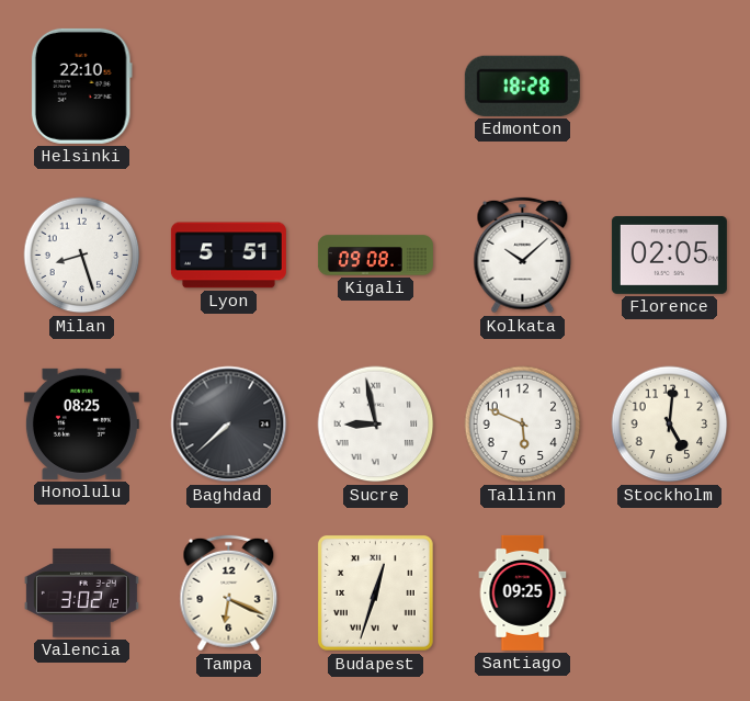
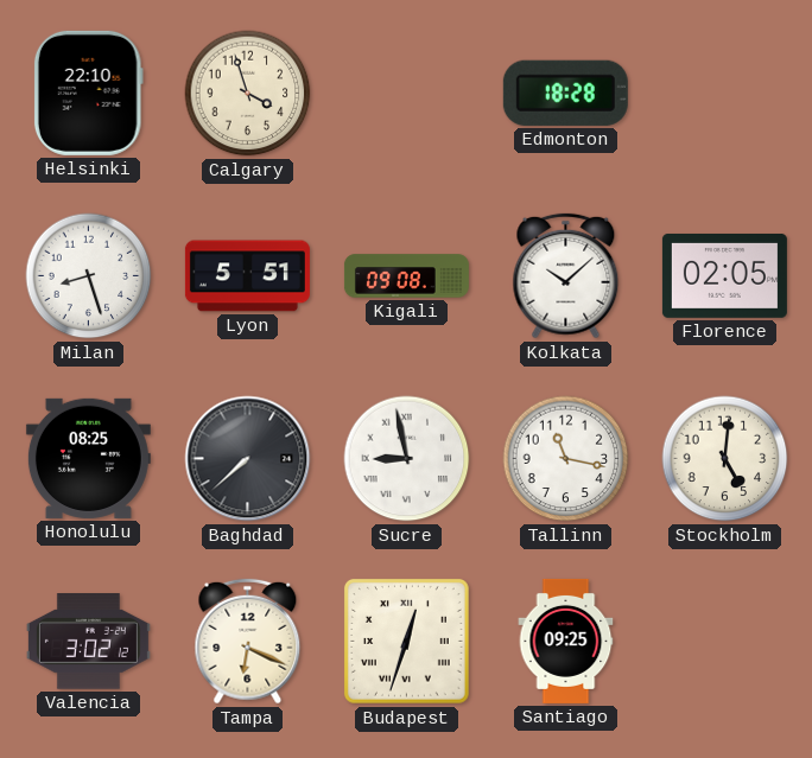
Calgary: none -> 3:57
Tallinn: 5:49 -> 11:17
